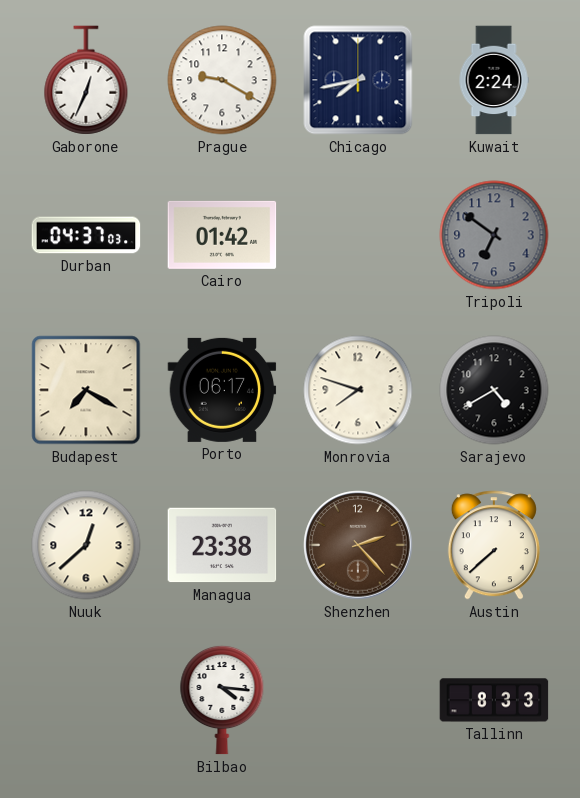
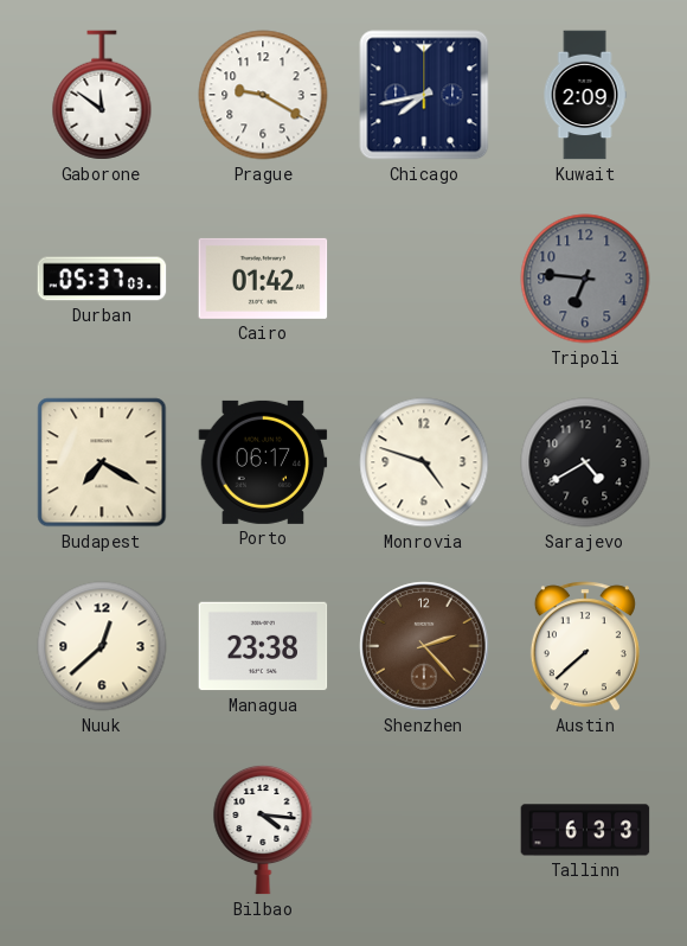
Gaborone: 12:34 -> 11:51
Kuwait: 2:24 -> 2:09
Durban: 04:37 -> 05:37
Tripoli: 6:51 -> 6:46
Monrovia: 7:48 -> 4:48
Tallinn: 8:33 -> 6:33
